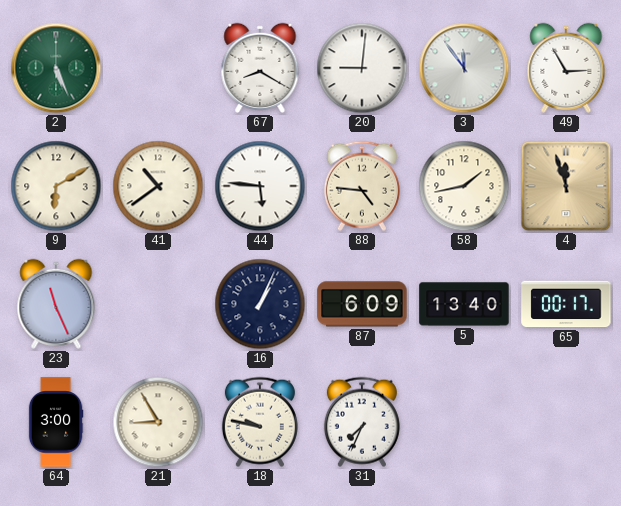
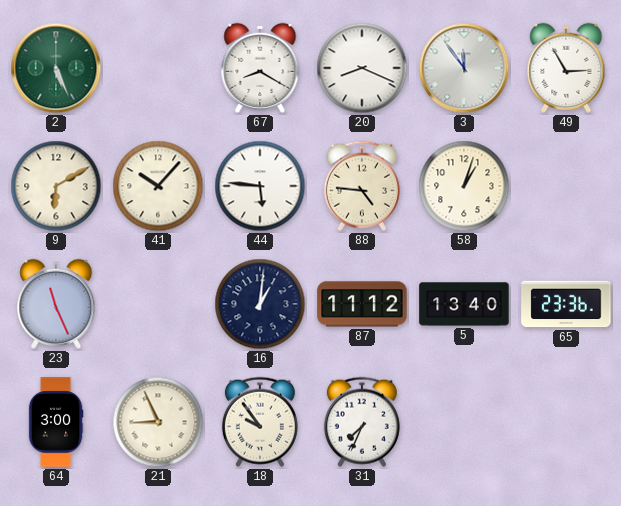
20: 9:01 -> 8:19
41: 10:39 -> 10:07
58: 1:43 -> 1:03
4: 11:57 -> none
16: 1:04 -> 1:01
87: 6:09 -> 11:12
65: 00:17 -> 23:36
21: 8:55 -> 8:56
18: 9:47 -> 9:54
